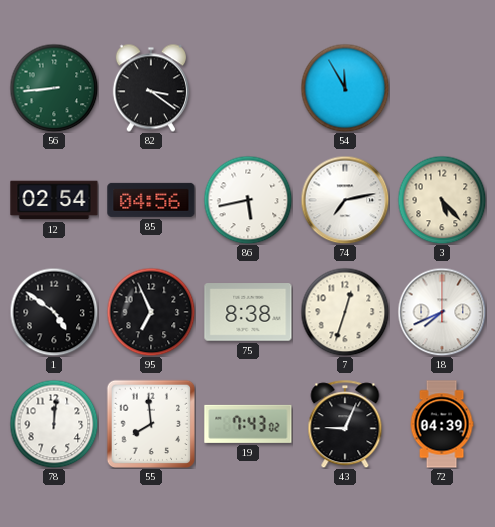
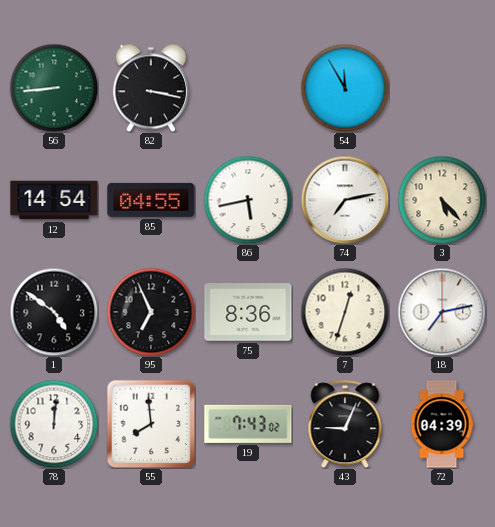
82: 3:21 -> 3:17
12: 02:54 -> 14:54
85: 04:56 -> 04:55
75: 8:38 -> 8:36
18: 7:41 -> 7:13
